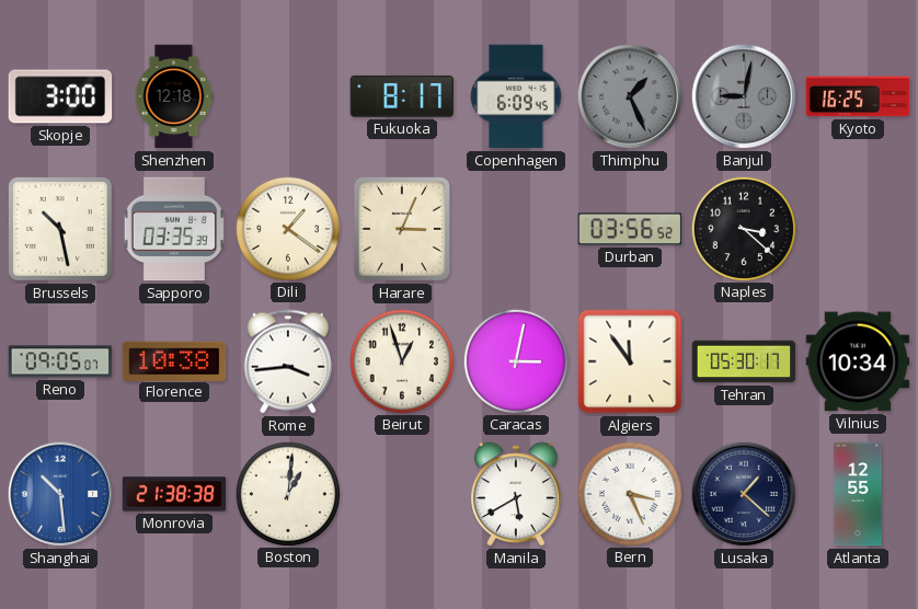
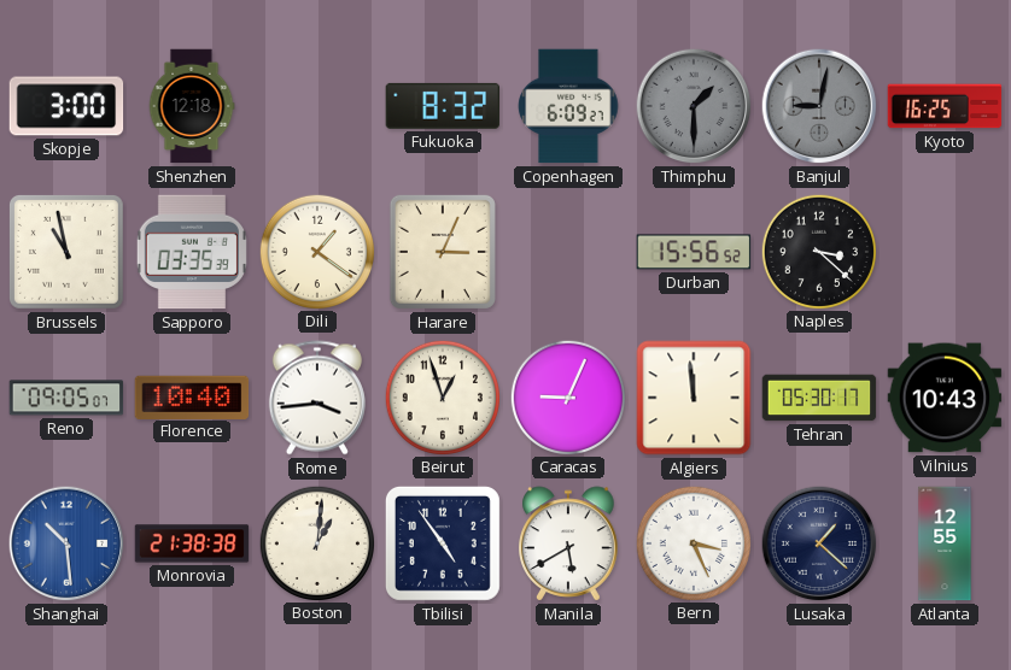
Fukuoka: 8:17 -> 8:32
Copenhagen: 6:09:45 -> 6:09:27
Thimphu: 1:26 -> 1:30
Brussels: 10:28 -> 10:58
Durban: 03:56 -> 15:56
Florence: 10:38 -> 10:40
Caracas: 3:02 -> 9:04
Algiers: 11:54 -> 11:59
Vilnius: 10:34 -> 10:43
Tbilisi: none -> 4:54
